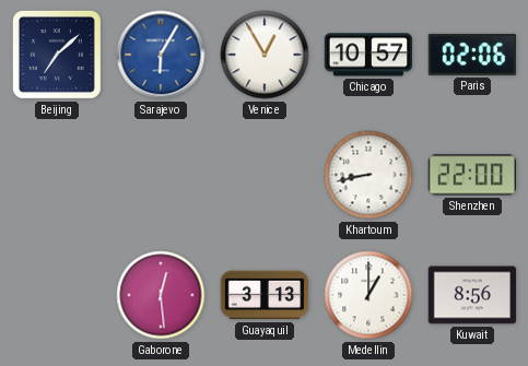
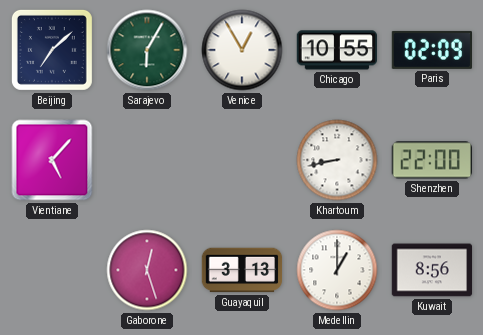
Sarajevo dial: blue -> green
Chicago: 10:57 -> 10:55
Paris: 02:06 -> 02:09
Vientiane: none -> 5:07
Gaborone: 12:29 -> 12:27
